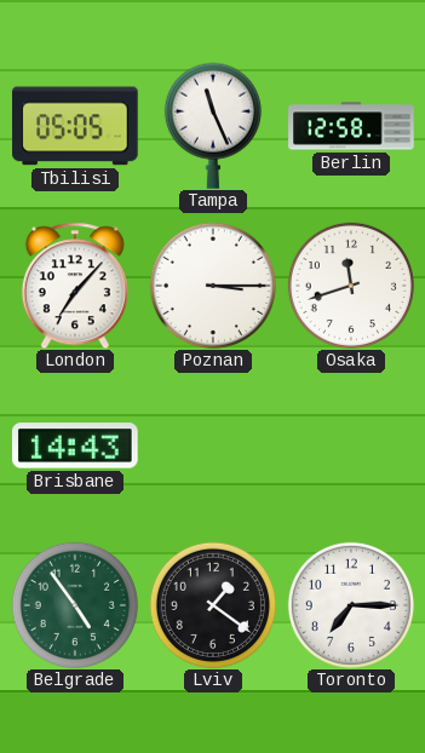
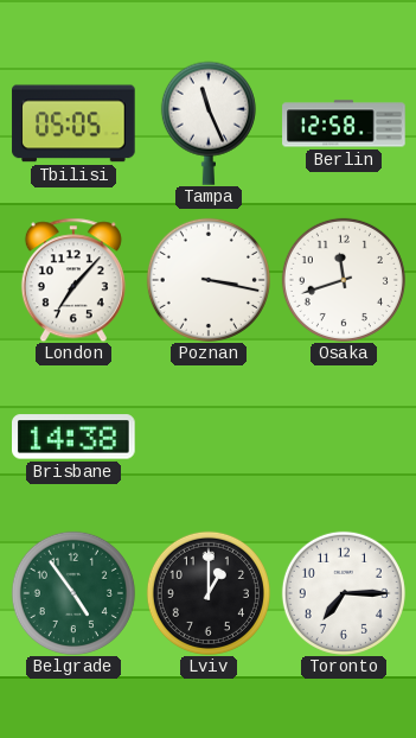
Poznan: 3:15 -> 3:17
Brisbane: 14:43 -> 14:38
Lviv: 1:21 -> 1:00
